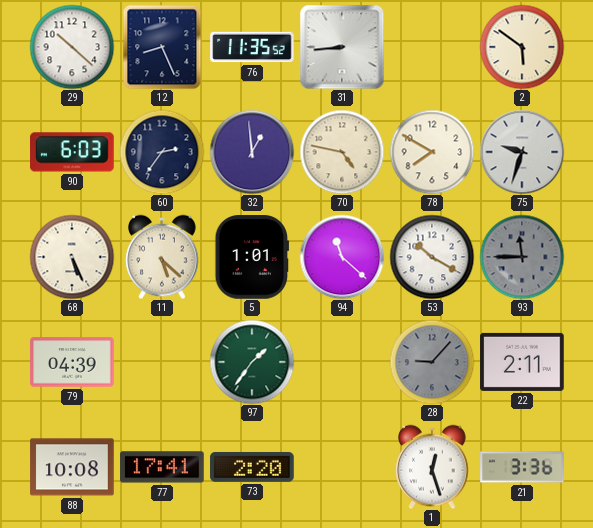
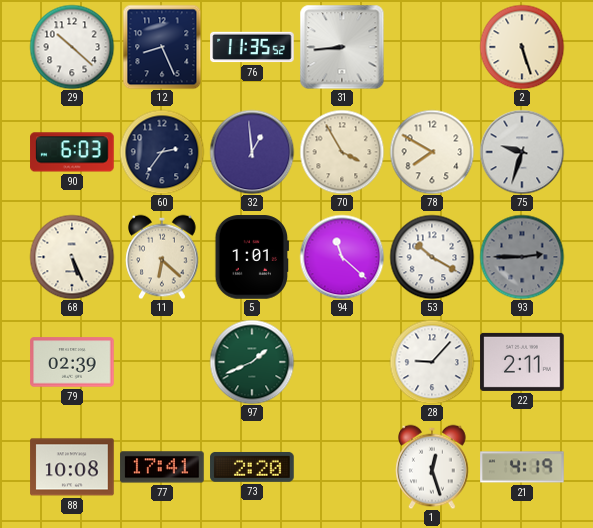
2: 5:51 -> 5:27
70: 4:47 -> 3:55
11: 5:22 -> 6:22
93: 11:45 -> 2:45
79: 04:39 -> 02:39
97: 1:36 -> 1:41
28 dial: grey -> white
21: 3:36 -> 4:19
